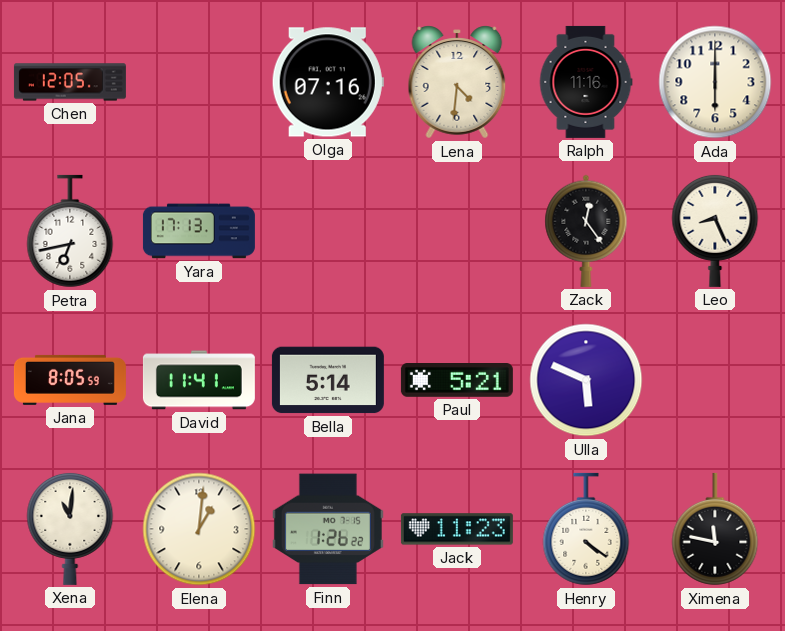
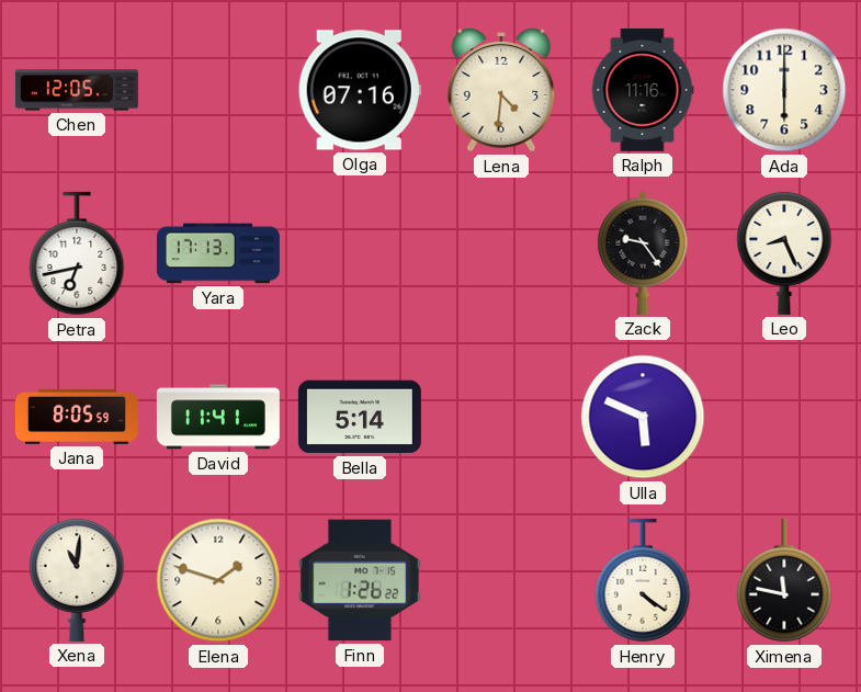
Zack: 12:24 -> 9:24
Paul: 5:21 -> none
Elena: 1:01 -> 1:48
Jack: 11:23 -> none
